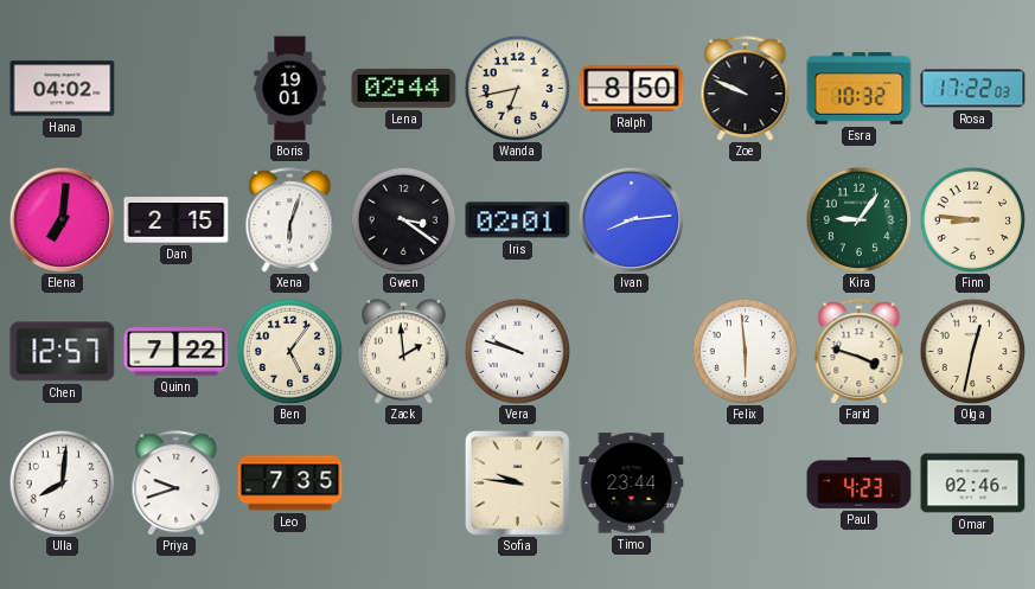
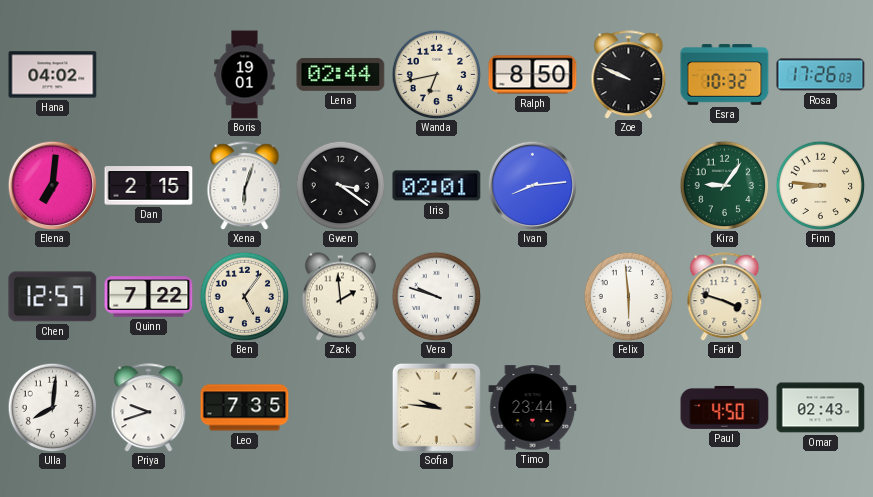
Rosa: 17:22 -> 17:26
Olga: 12:32 -> none
Paul: 4:23 -> 4:50
Omar: 02:46 -> 02:43
